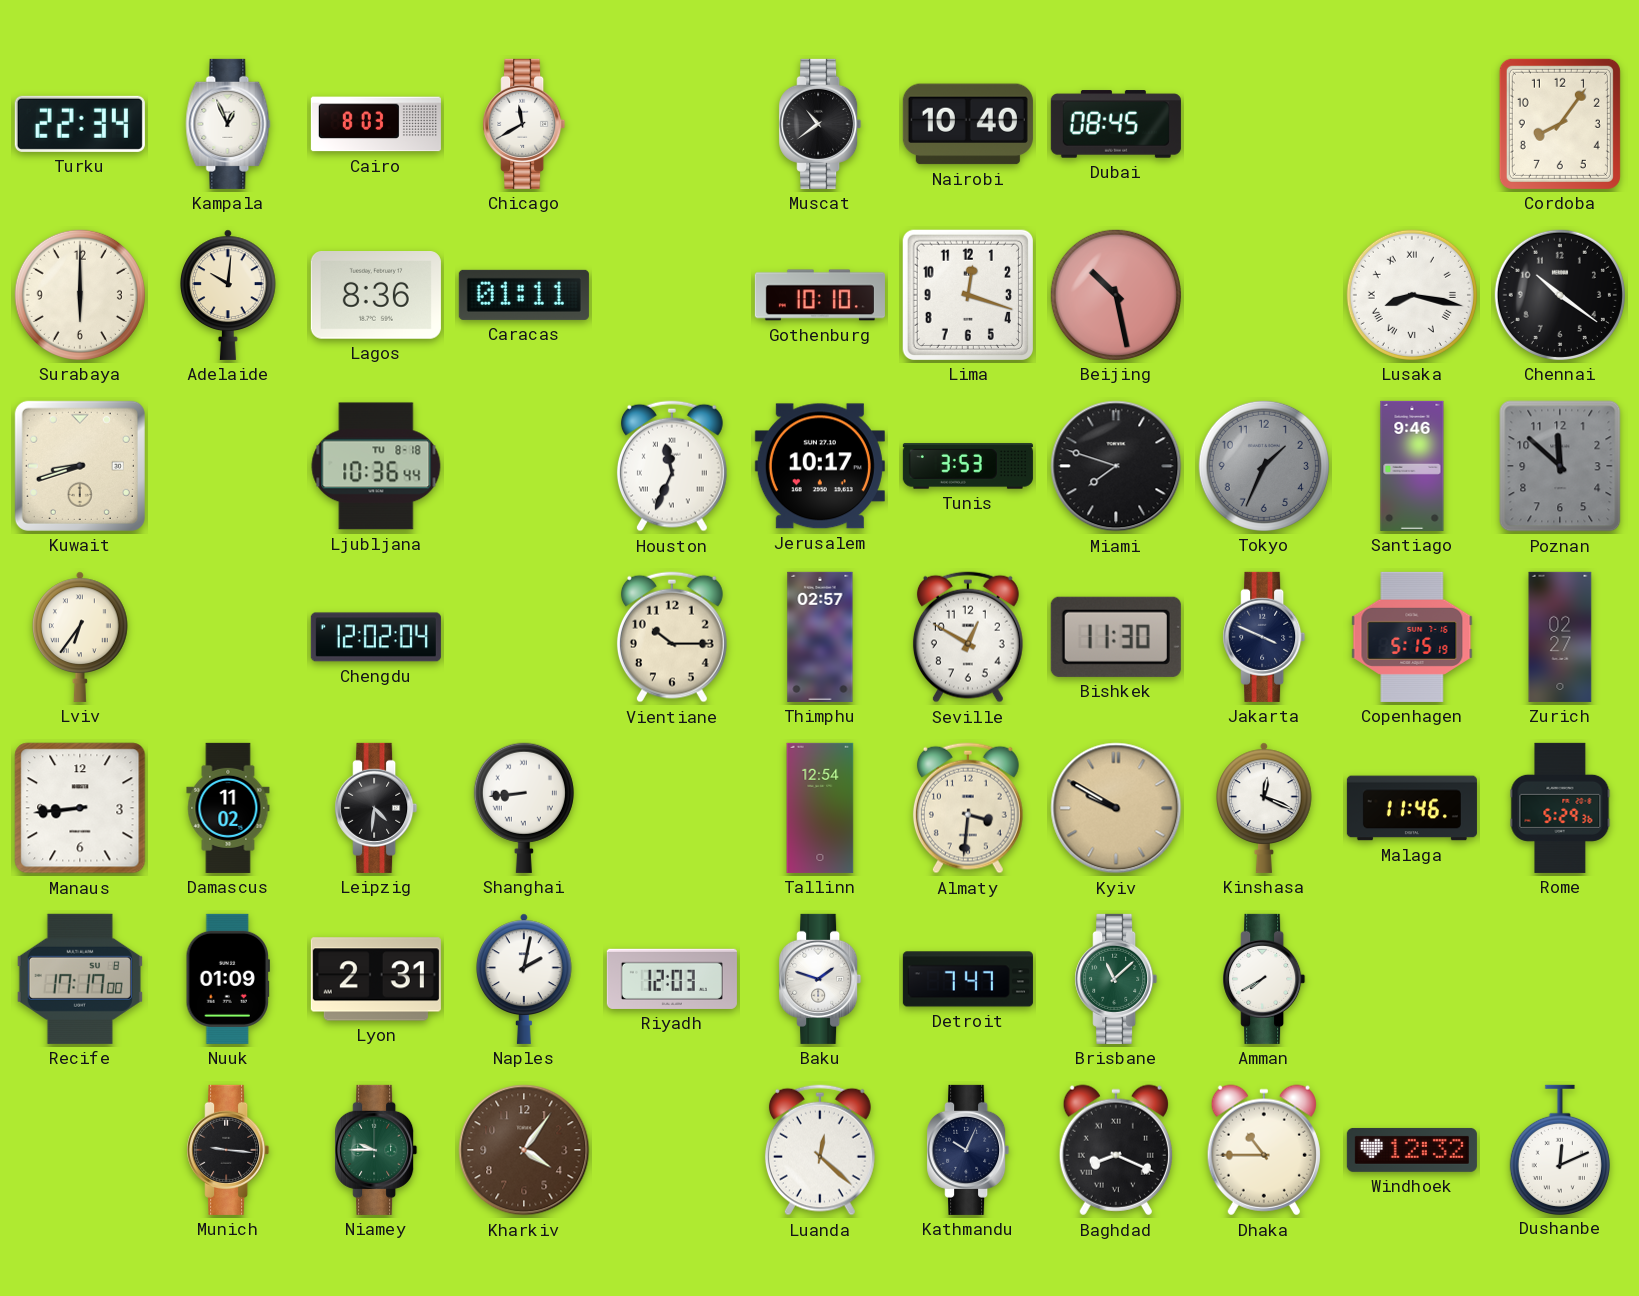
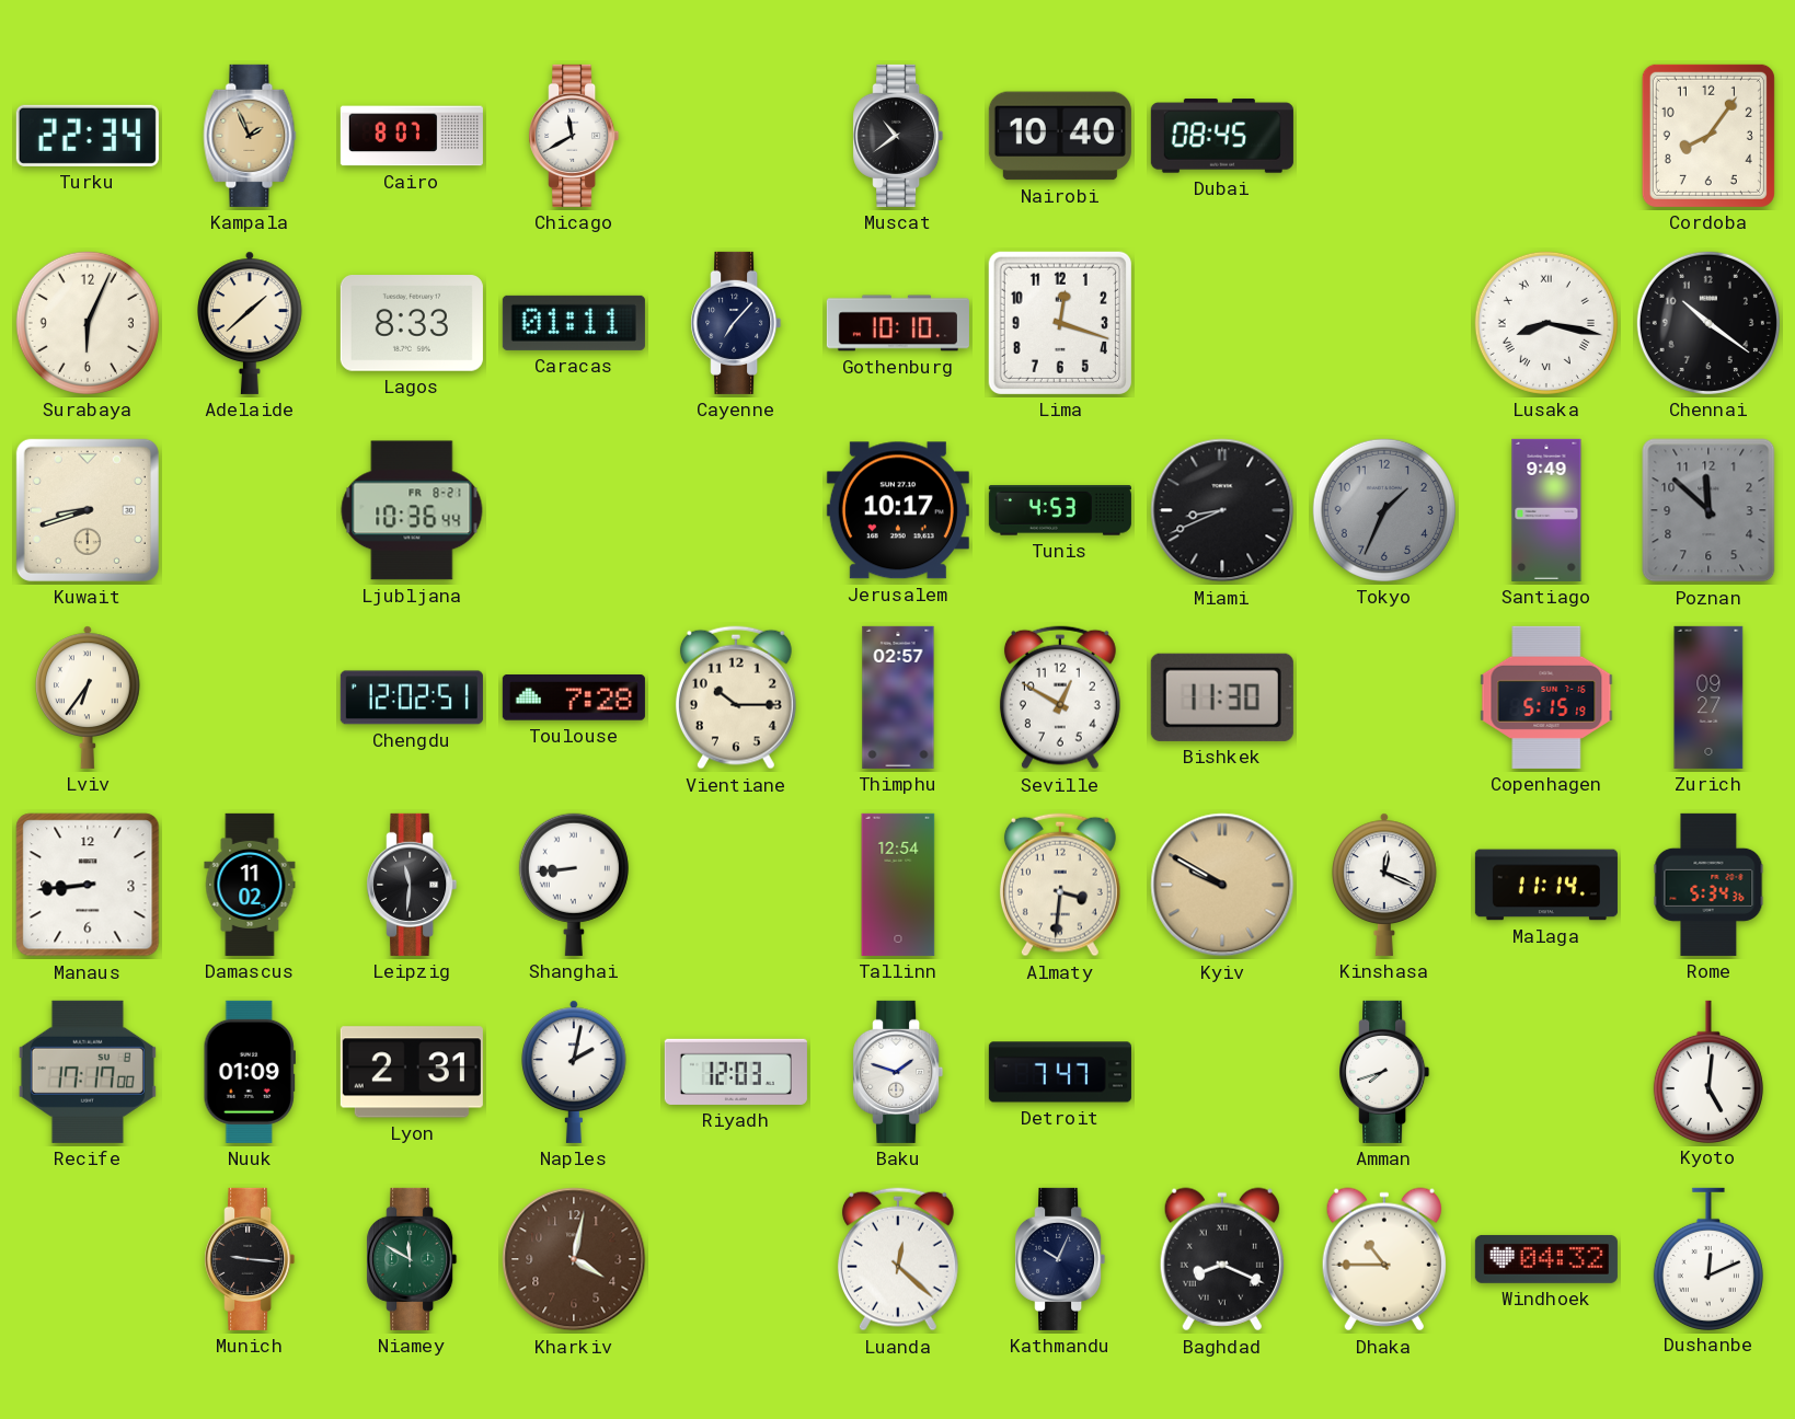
Kampala: 12:56 -> 1:56
Kampala dial: white -> champagne
Cairo: 8:03 -> 8:07
Surabaya: 6:00 -> 6:04
Adelaide: 10:01 -> 1:38
Lagos: 8:36 -> 8:33
Cayenne: none -> 7:07
Beijing: 10:28 -> none
Ljubljana date: TU 8-18 -> FR 8-21
Houston: 11:34 -> none
Tunis: 3:53 -> 4:53
Miami: 7:48 -> 8:41
Santiago: 9:46 -> 9:49
Chengdu: 12:02:04 -> 12:02:51
Toulouse: none -> 7:28
Jakarta: 3:49 -> none
Zurich: 02:27 -> 09:27
Leipzig: 4:31 -> 11:31
Malaga: 11:46 -> 11:14
Rome: 5:29 -> 5:34
Brisbane: 11:08 -> none
Amman: 7:40 -> 7:42
Kyoto: none -> 5:01
Niamey: 9:45 -> 11:50
Kharkiv: 4:06 -> 4:02
Windhoek: 12:32 -> 04:32
